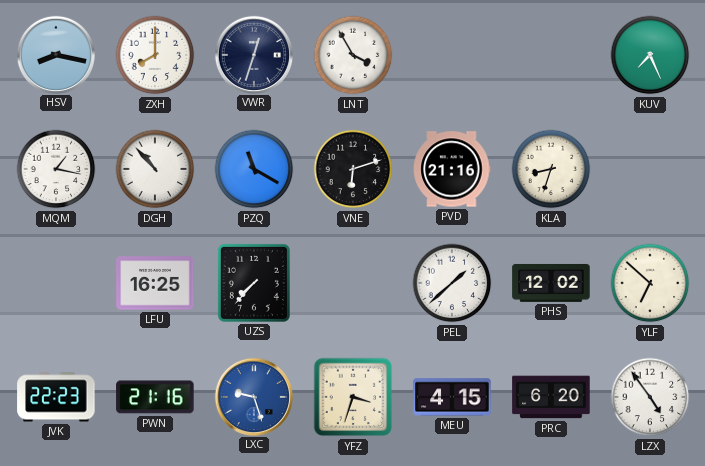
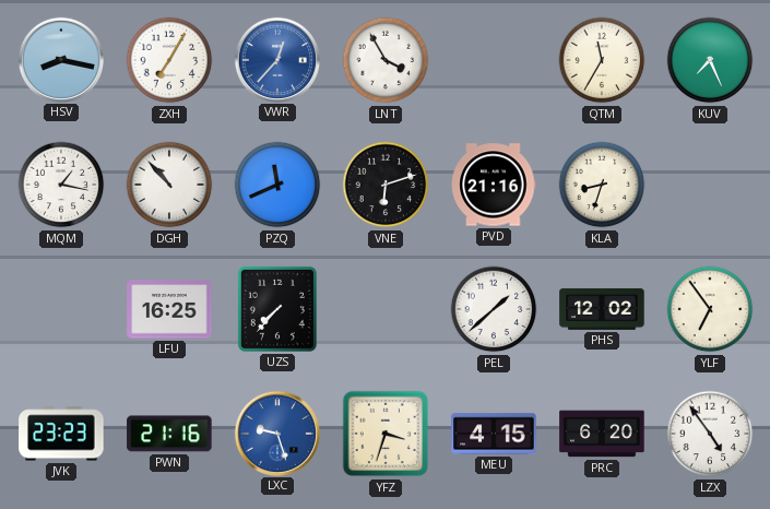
ZXH: 8:00 -> 7:05
VWR: 12:33 -> 12:37
VWR dial: navy -> blue
QTM: none -> 11:35
PZQ: 11:20 -> 11:41
YLF: 6:52 -> 6:54
JVK: 22:23 -> 23:23
